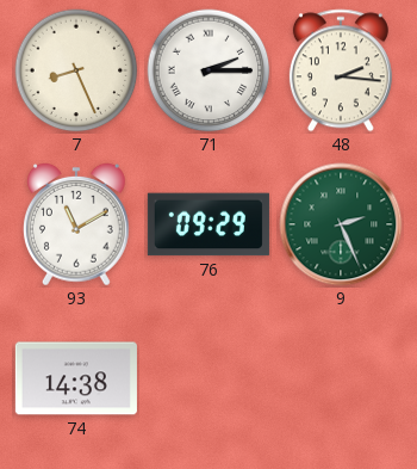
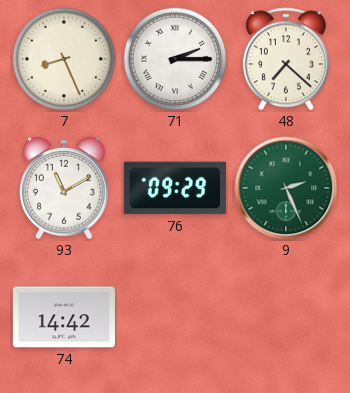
48: 2:16 -> 7:22
74: 14:38 -> 14:42
